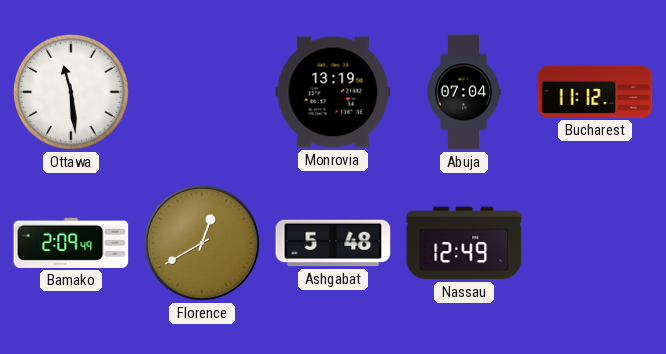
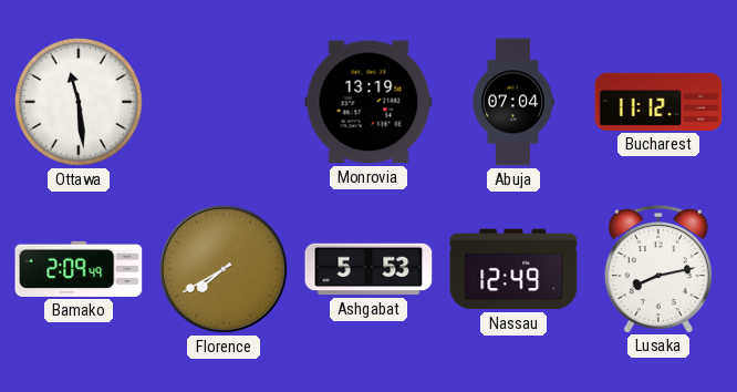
Florence: 12:40 -> 7:40
Ashgabat: 5:48 -> 5:53
Lusaka: none -> 8:13
